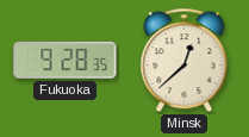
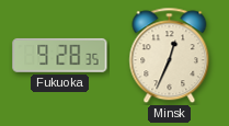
Minsk: 12:38 -> 12:34
